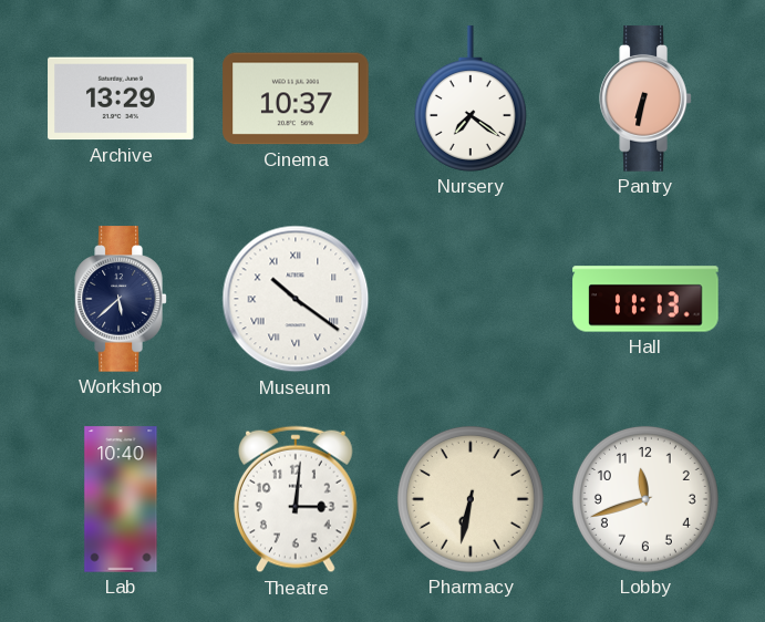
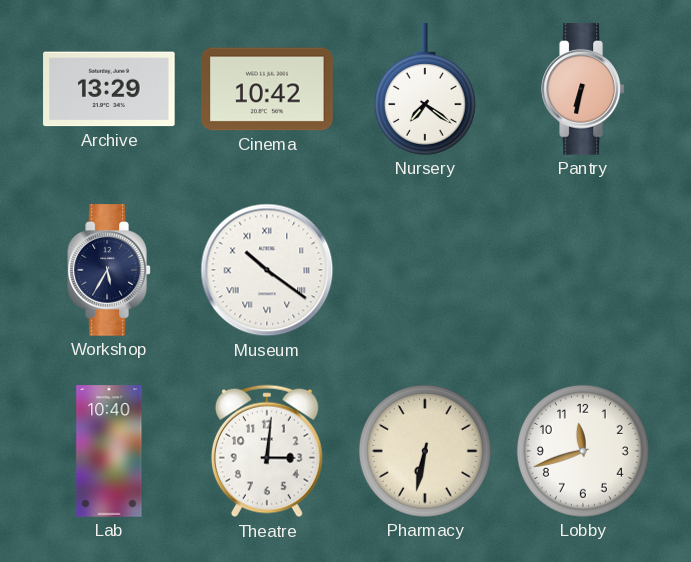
Cinema: 10:37 -> 10:42
Workshop: 5:38 -> 5:35
Hall: 11:13 -> none
